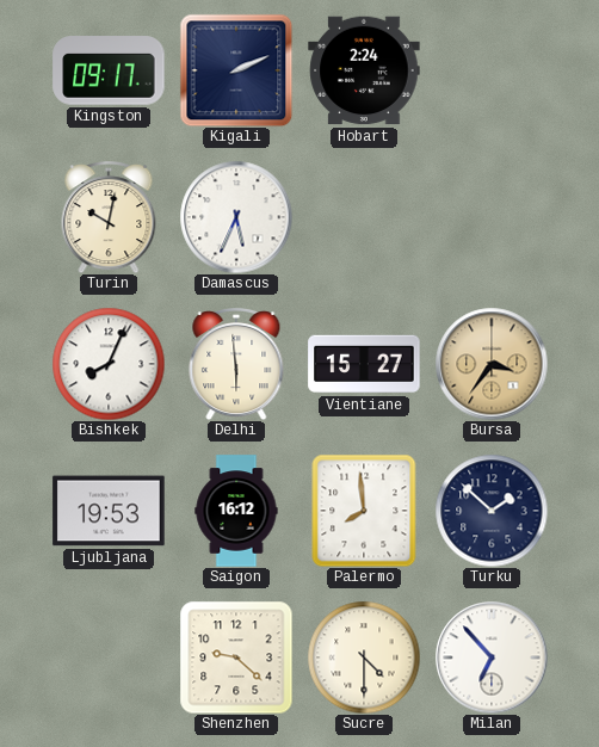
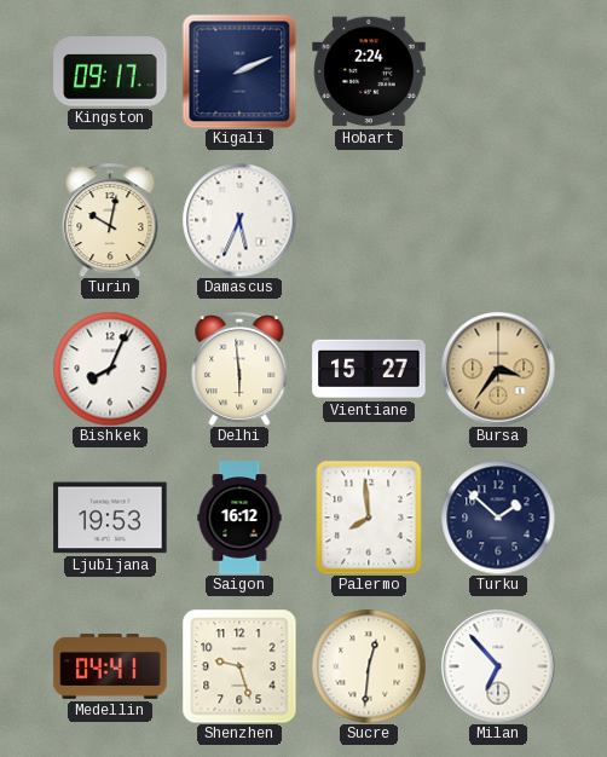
Medellin: none -> 04:41
Shenzhen: 9:22 -> 9:27
Sucre: 4:30 -> 12:31
